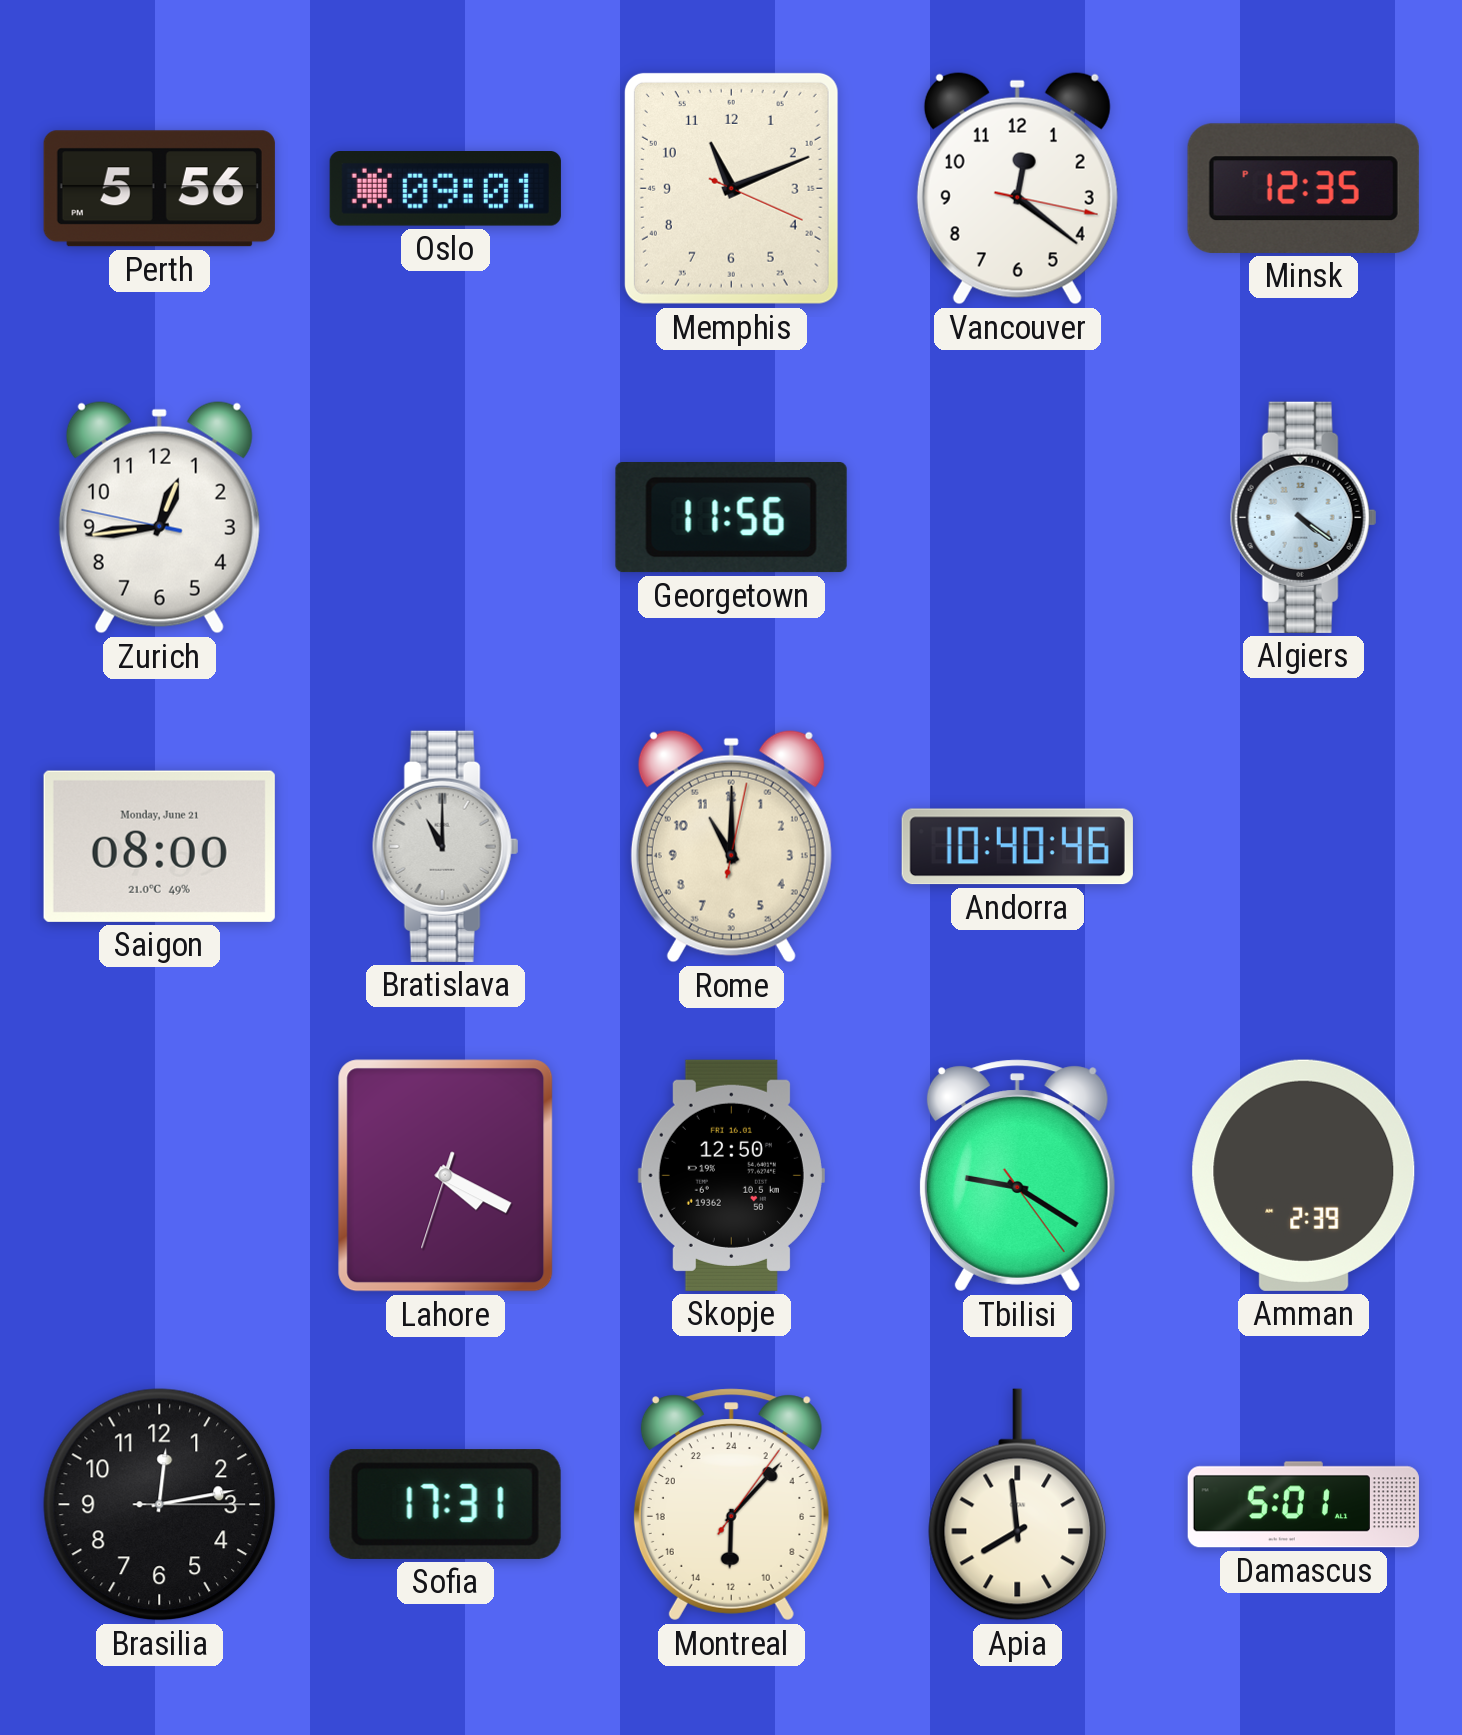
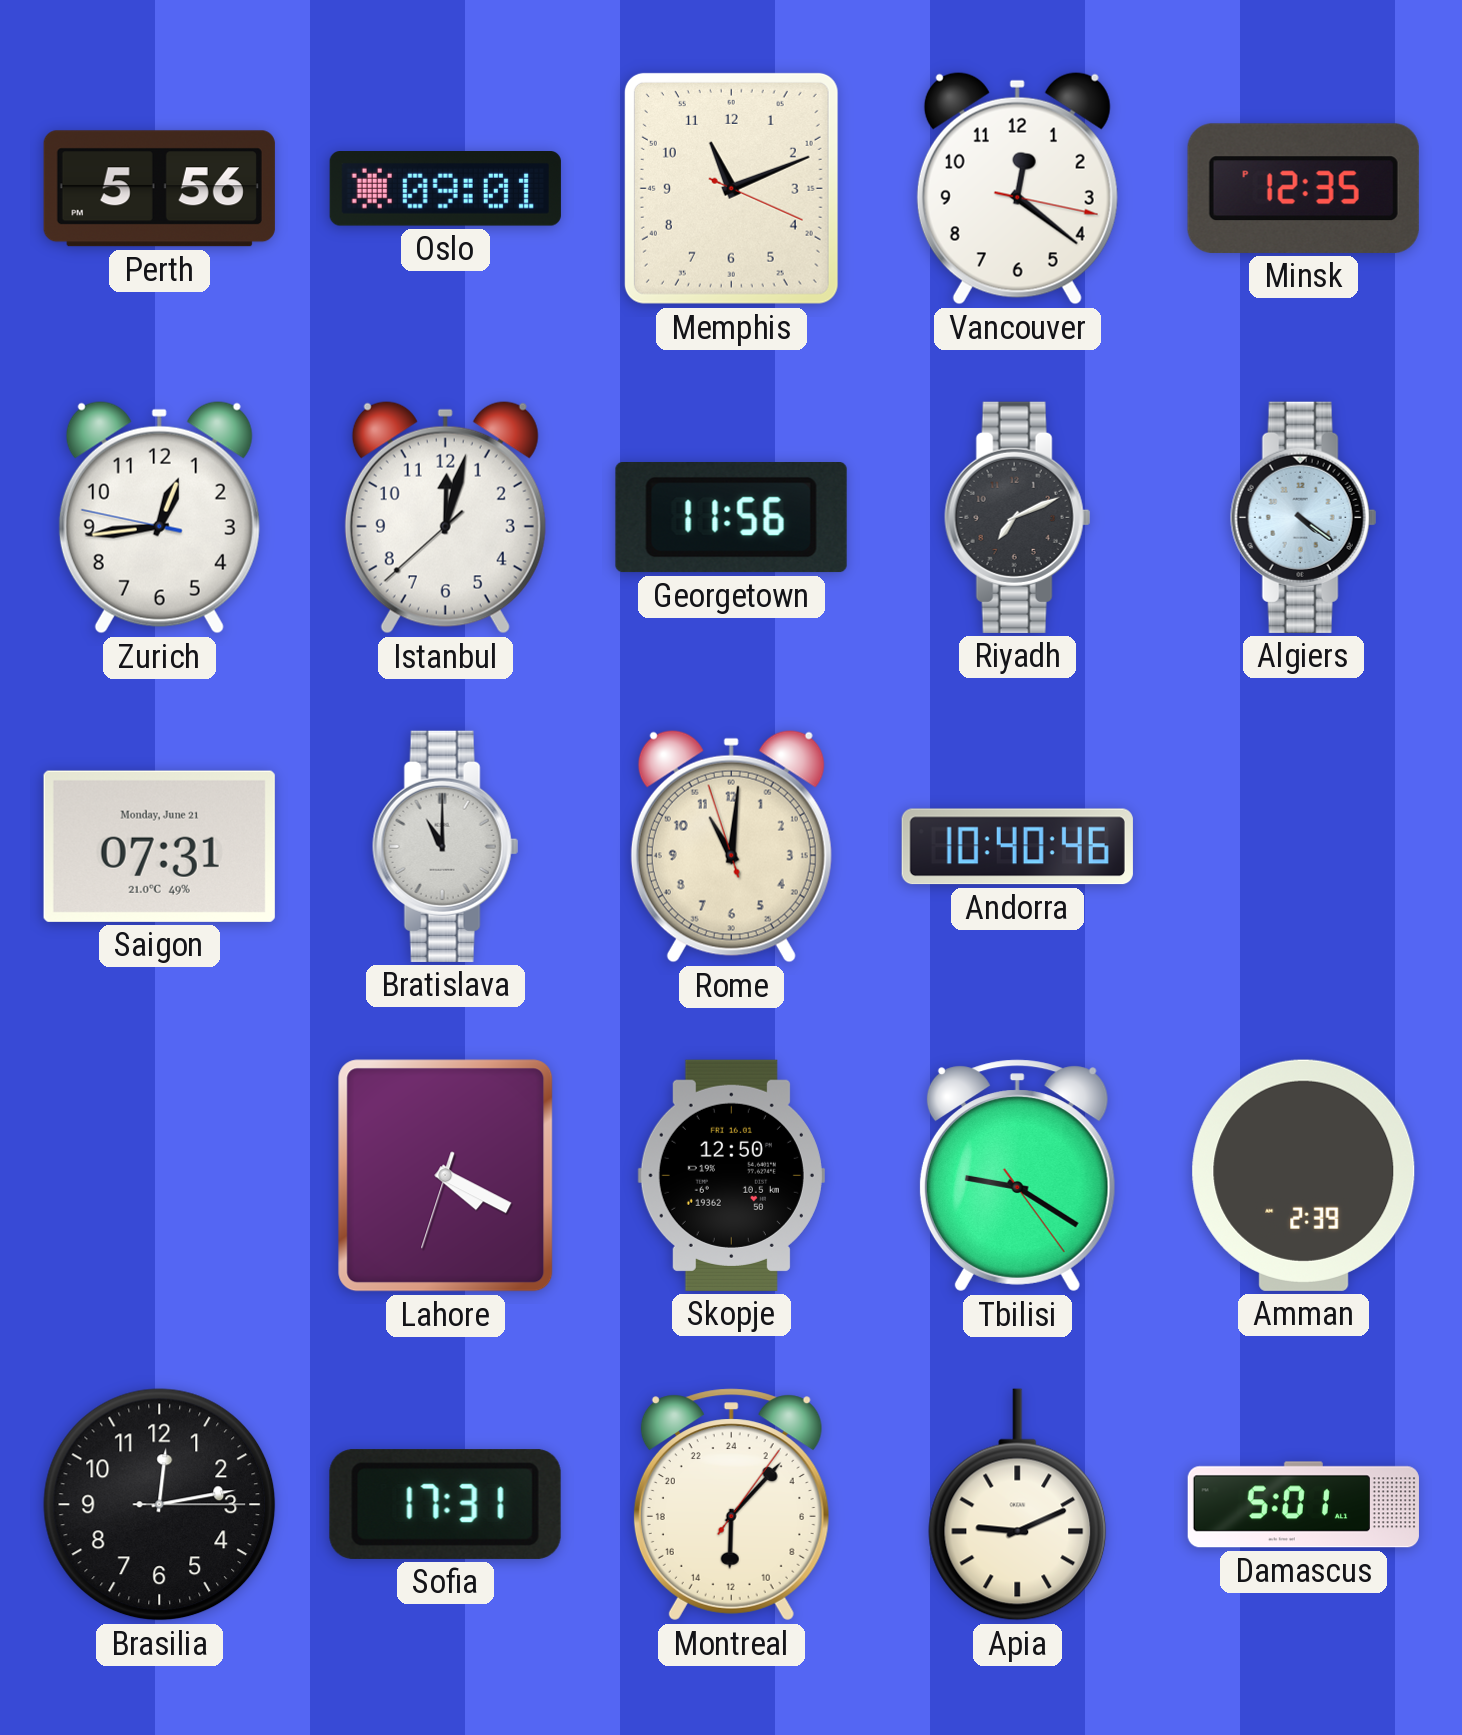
Istanbul: none -> 12:02
Riyadh: none -> 7:11
Saigon: 08:00 -> 07:31
Rome: 11:00:02 -> 11:00:57
Apia: 7:59 -> 9:11
